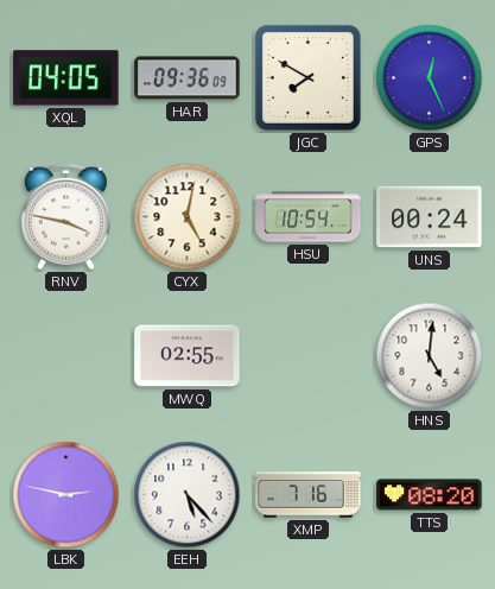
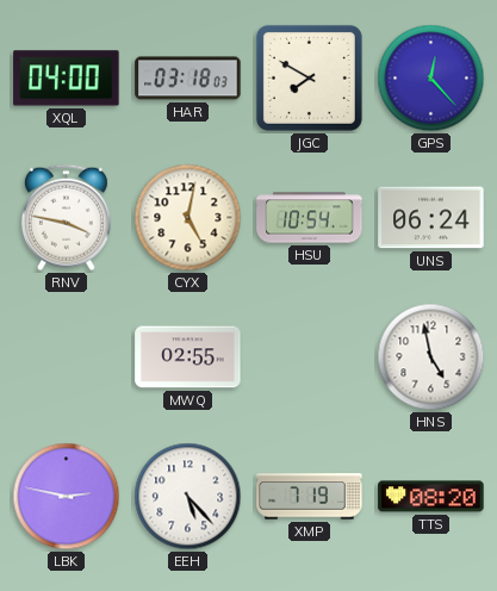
XQL: 04:05 -> 04:00
HAR: 09:36 -> 03:18
GPS: 12:26 -> 12:23
UNS: 00:24 -> 06:24
HNS: 5:01 -> 4:58
XMP: 7:16 -> 7:19
